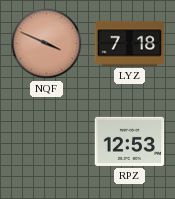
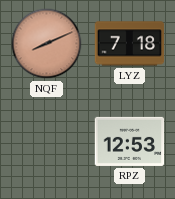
NQF: 3:49 -> 8:11
